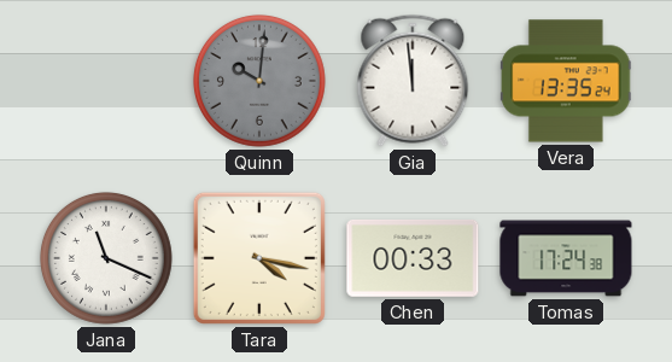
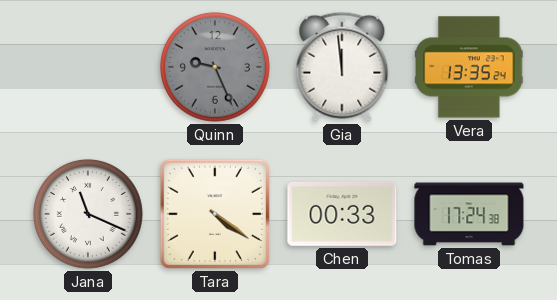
Quinn: 10:01 -> 9:26
Tara: 4:17 -> 4:21
